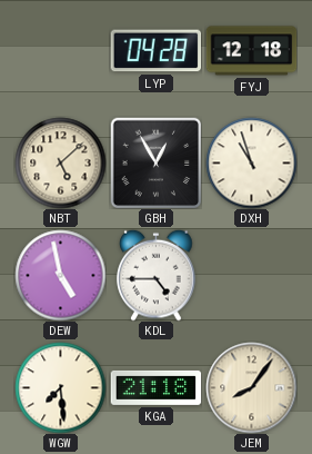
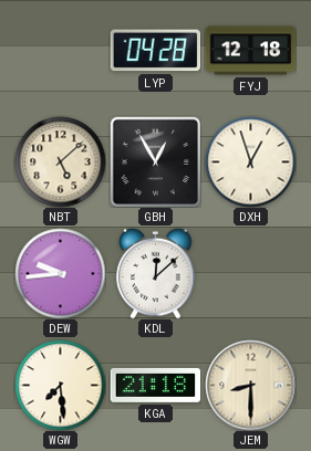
DXH: 10:57 -> 12:57
DEW: 4:58 -> 9:44
KDL: 4:45 -> 12:08
JEM: 8:06 -> 8:30
